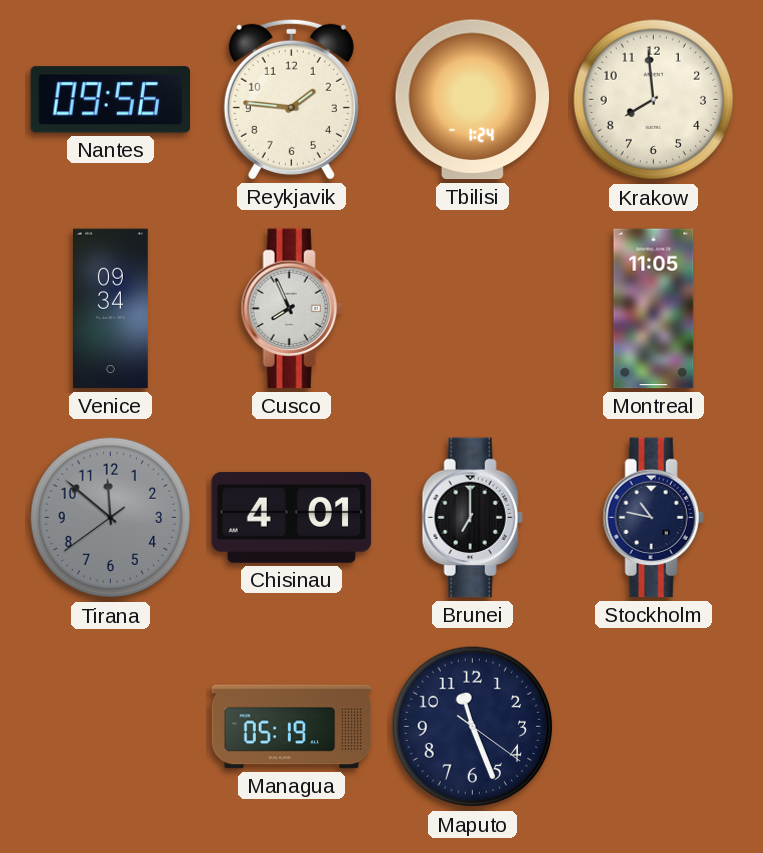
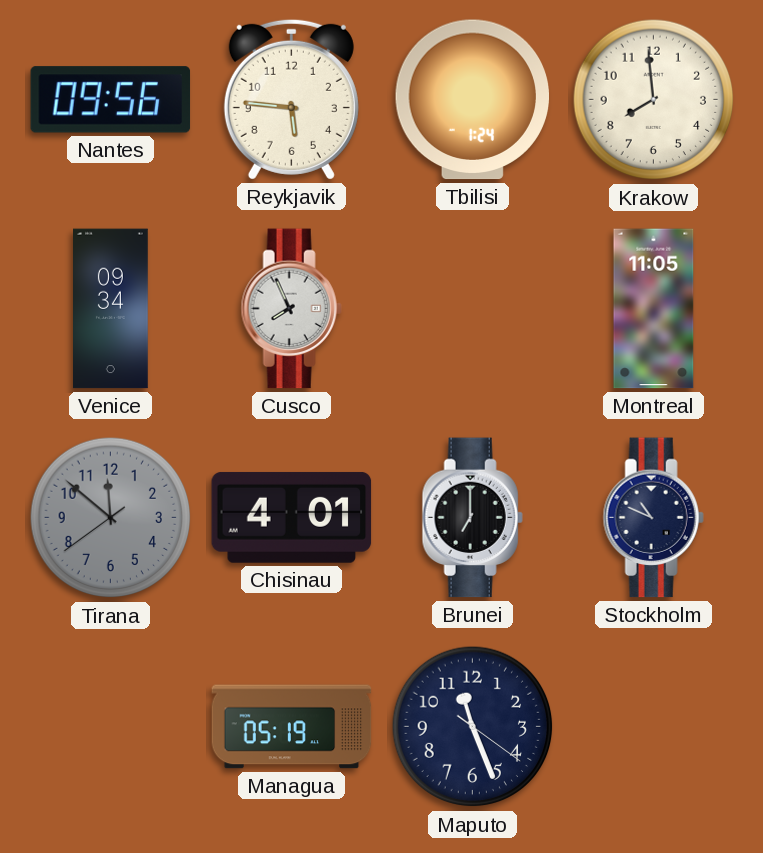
Reykjavik: 1:46 -> 5:46
Stockholm: 10:47 -> 10:49
